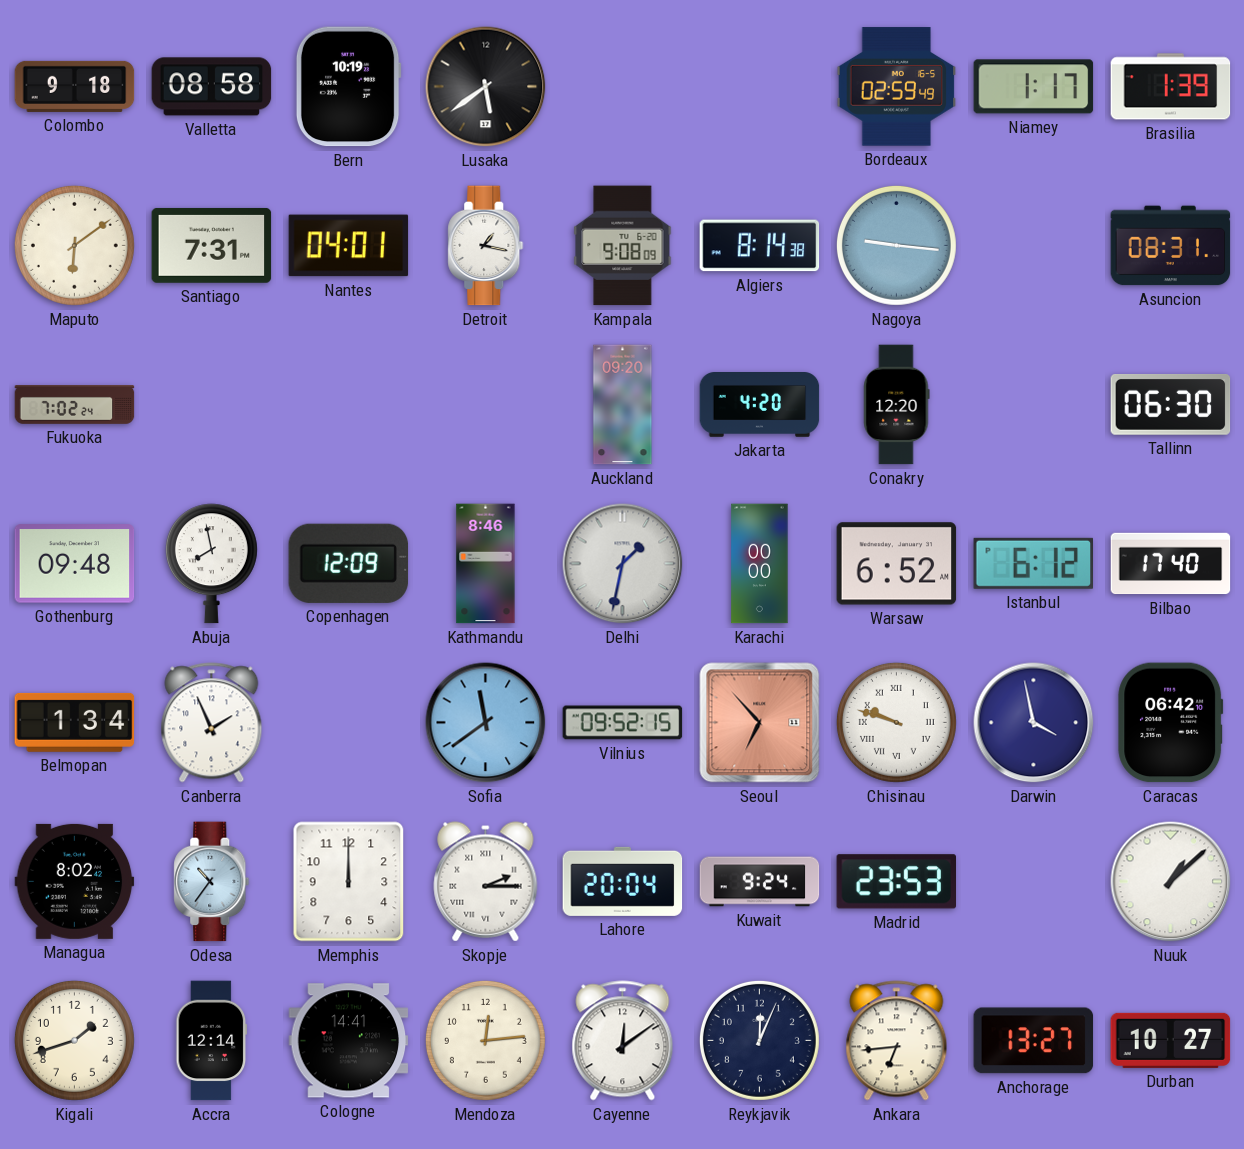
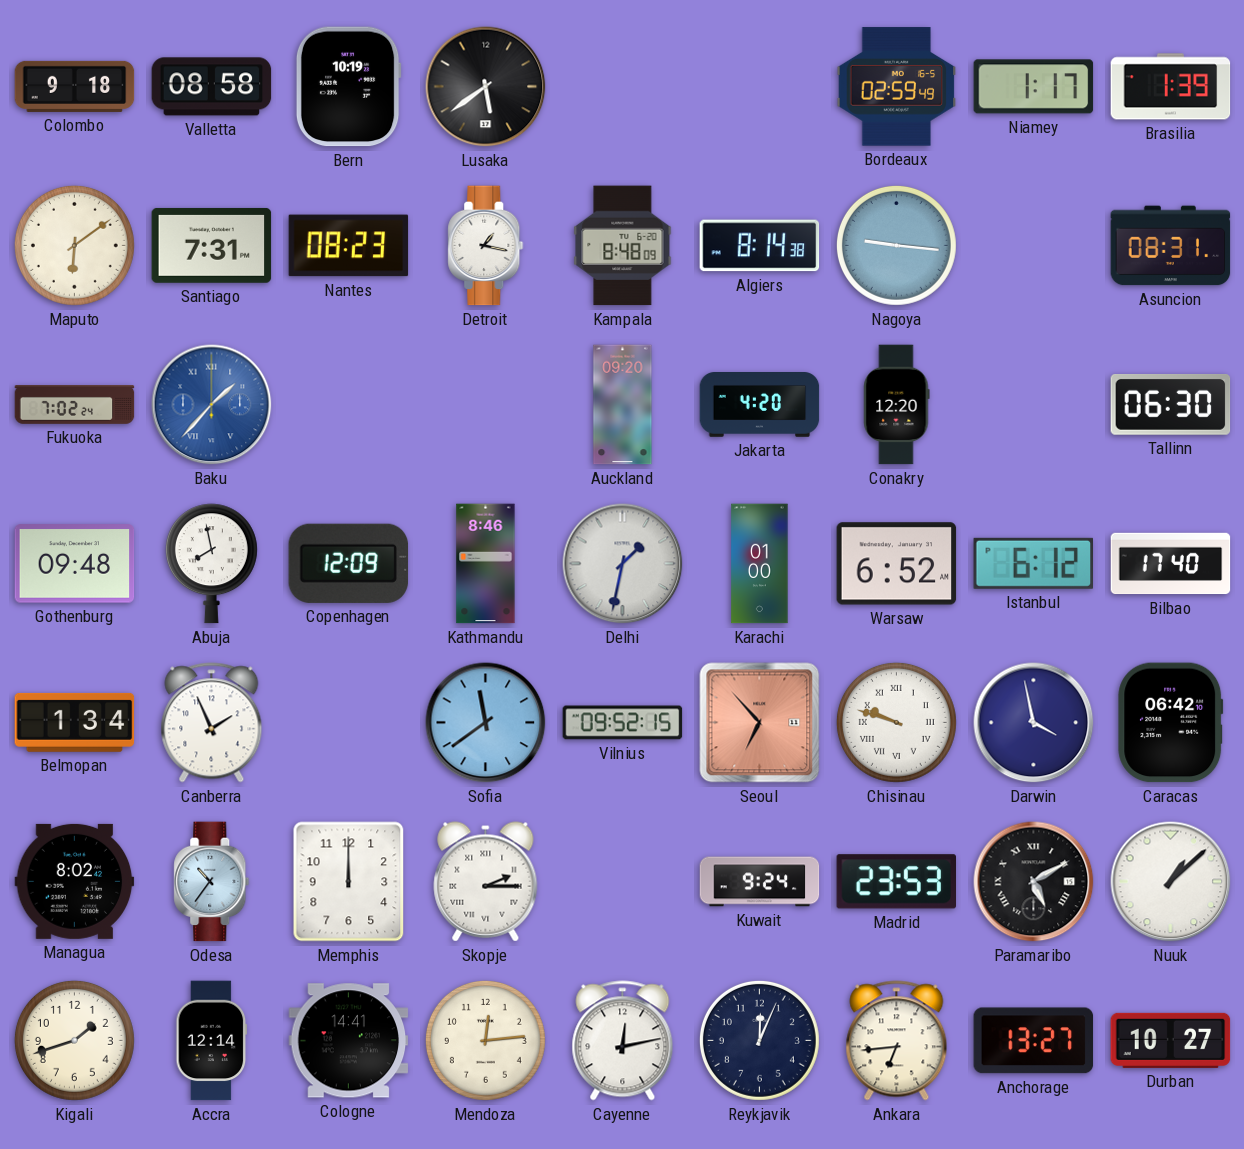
Nantes: 04:01 -> 08:23
Kampala: 9:08 -> 8:48
Baku: none -> 1:37
Karachi: 00:00 -> 01:00
Lahore: 20:04 -> none
Paramaribo: none -> 5:10
Cayenne: 12:09 -> 12:13
